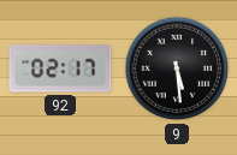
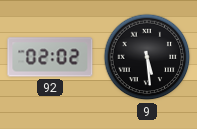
92: 02:17 -> 02:02
